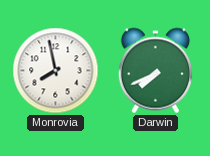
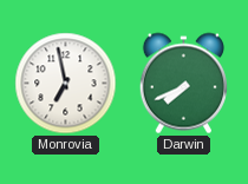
Monrovia: 7:58 -> 6:58
